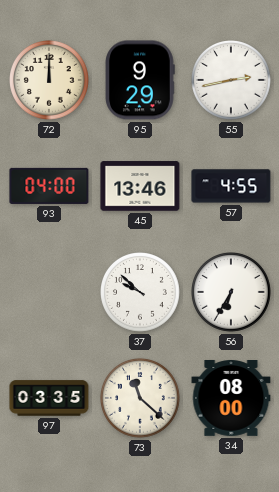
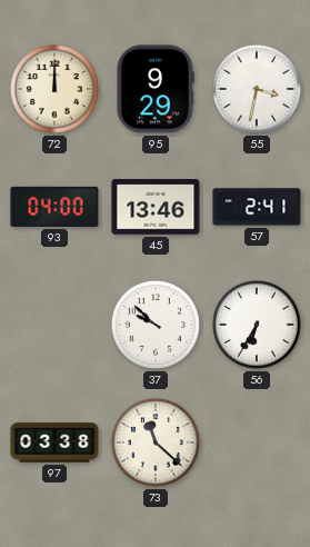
55: 2:43 -> 3:32
57: 4:55 -> 2:41
97: 03:35 -> 03:38
34: 08:00 -> none
